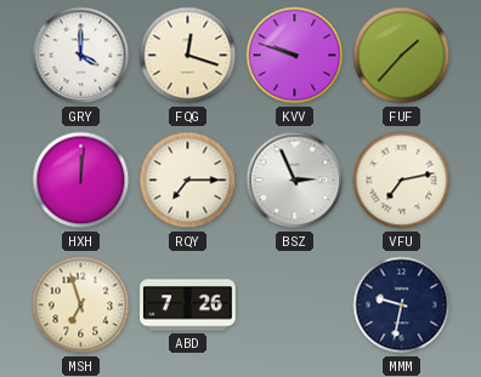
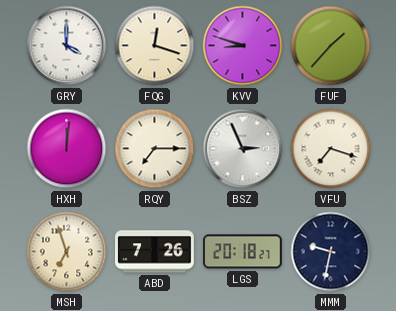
KVV: 9:48 -> 8:48
VFU: 7:13 -> 7:18
LGS: none -> 20:18
